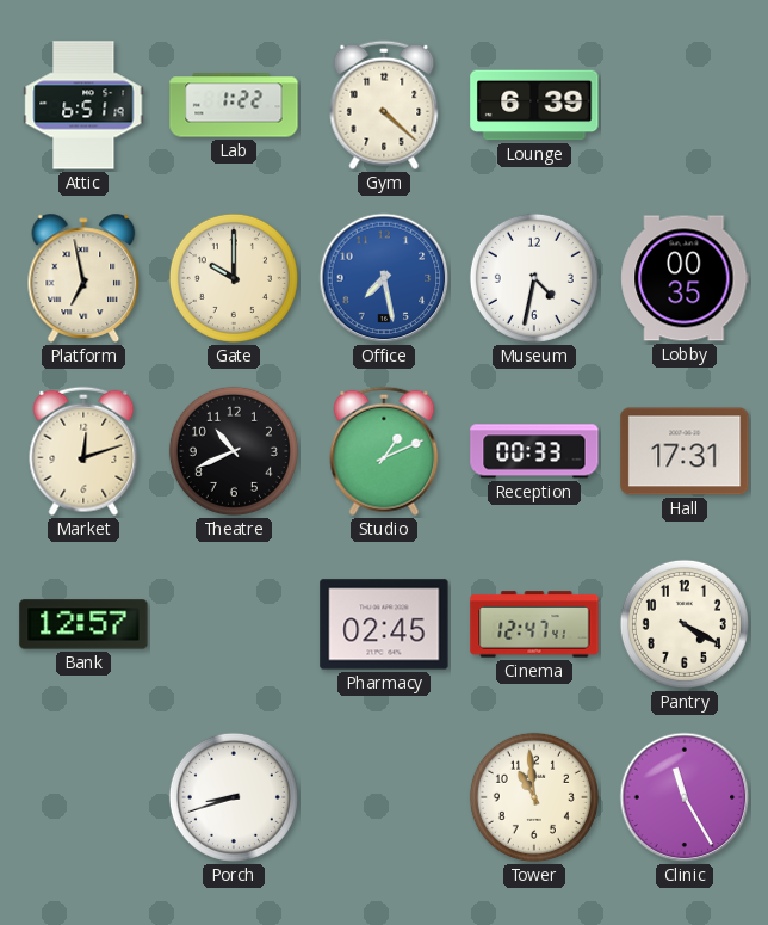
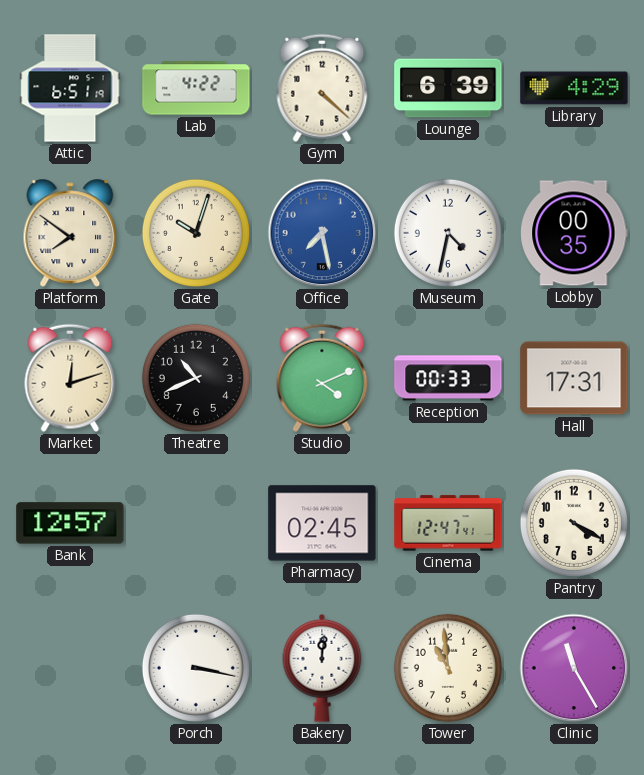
Lab: 1:22 -> 4:22
Library: none -> 4:29
Platform: 6:58 -> 7:51
Gate: 10:00 -> 10:03
Studio: 1:11 -> 4:11
Porch: 8:42 -> 3:17
Bakery: none -> 12:01
